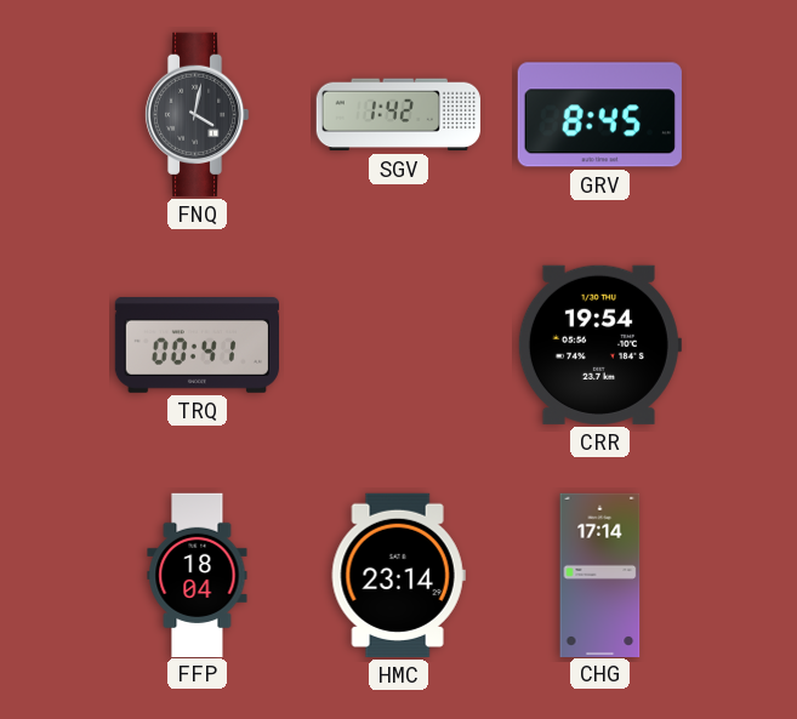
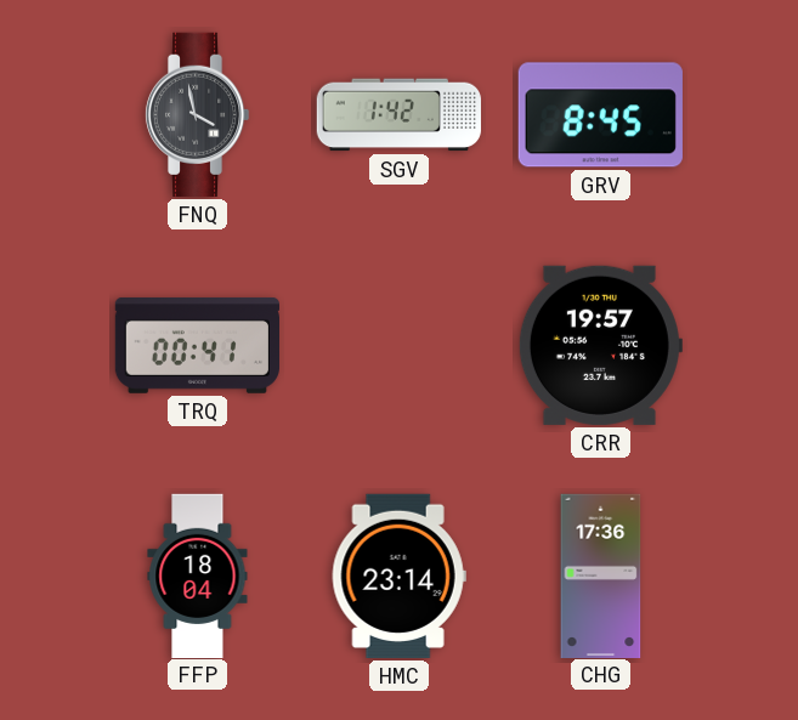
FNQ: 4:02 -> 3:58
CRR: 19:54 -> 19:57
CHG: 17:14 -> 17:36
